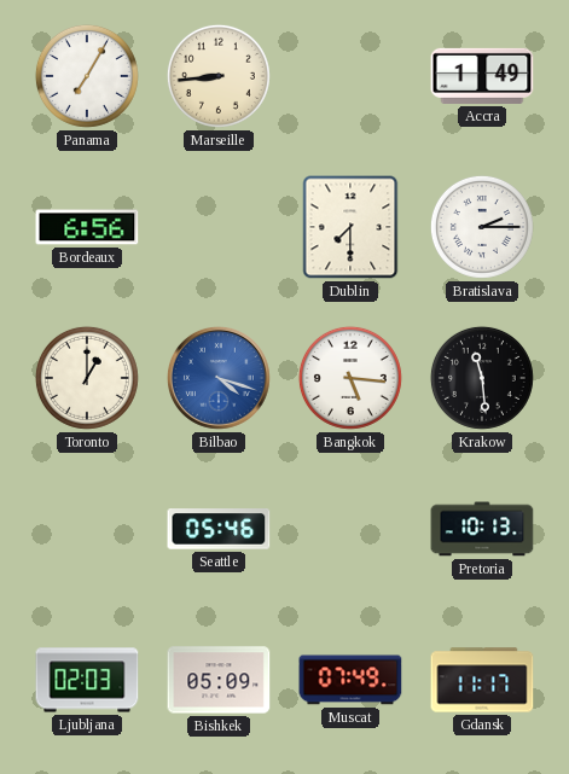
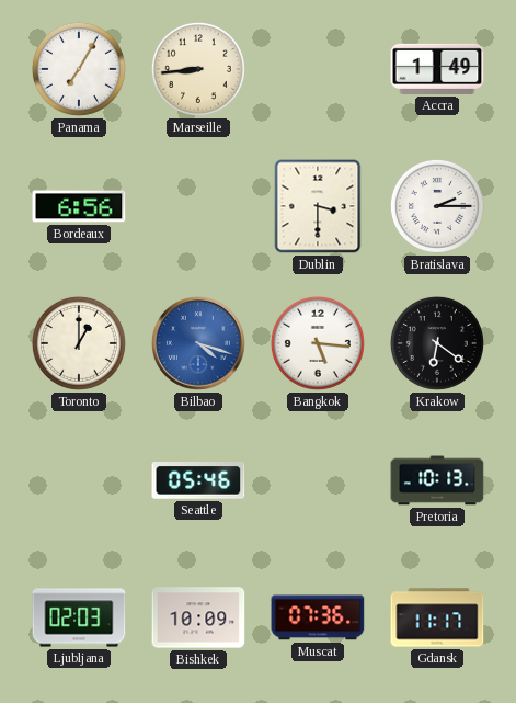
Dublin: 7:30 -> 3:30
Krakow: 11:29 -> 6:21
Bishkek: 05:09 -> 10:09
Muscat: 07:49 -> 07:36
